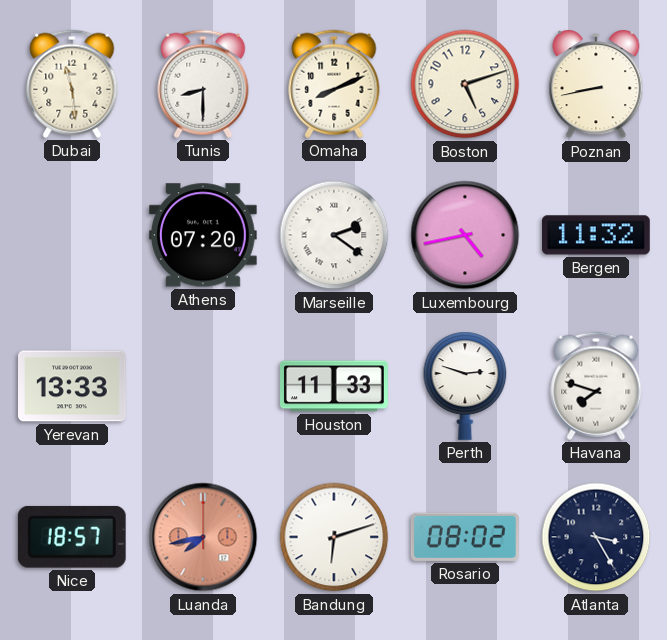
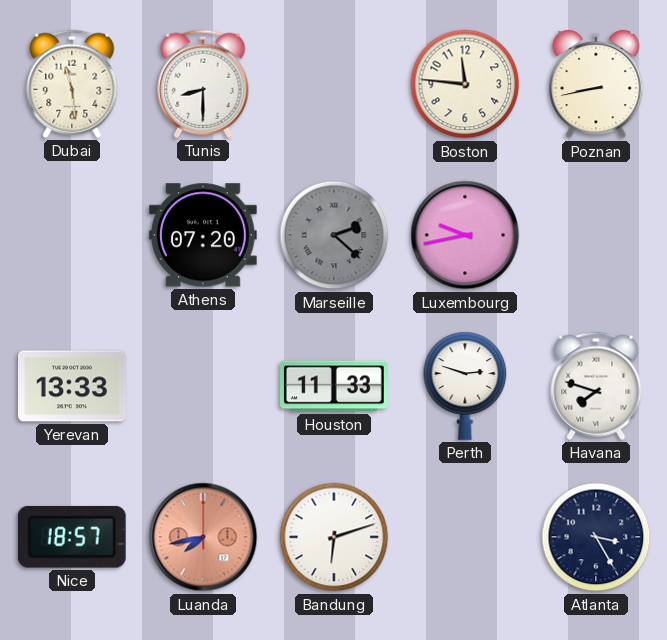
Omaha: 8:11 -> none
Boston: 5:12 -> 11:46
Marseille: 2:21 -> 2:22
Marseille dial: white -> grey
Luxembourg: 4:43 -> 9:43
Bergen: 11:32 -> none
Rosario: 08:02 -> none
